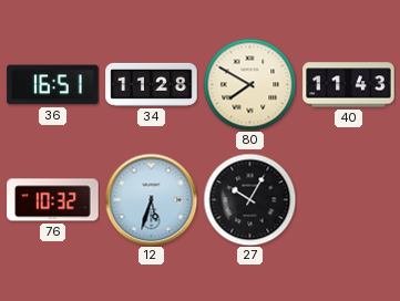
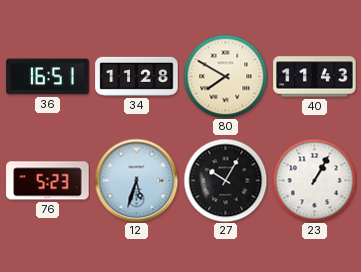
76: 10:32 -> 5:23
23: none -> 1:05
